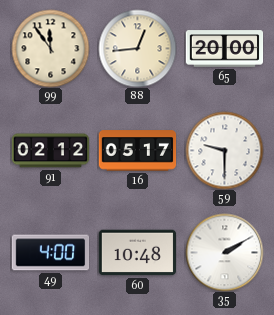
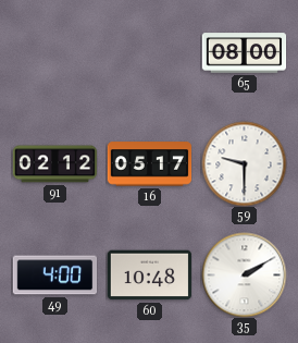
99: 11:54 -> none
88: 12:44 -> none
65: 20:00 -> 08:00
